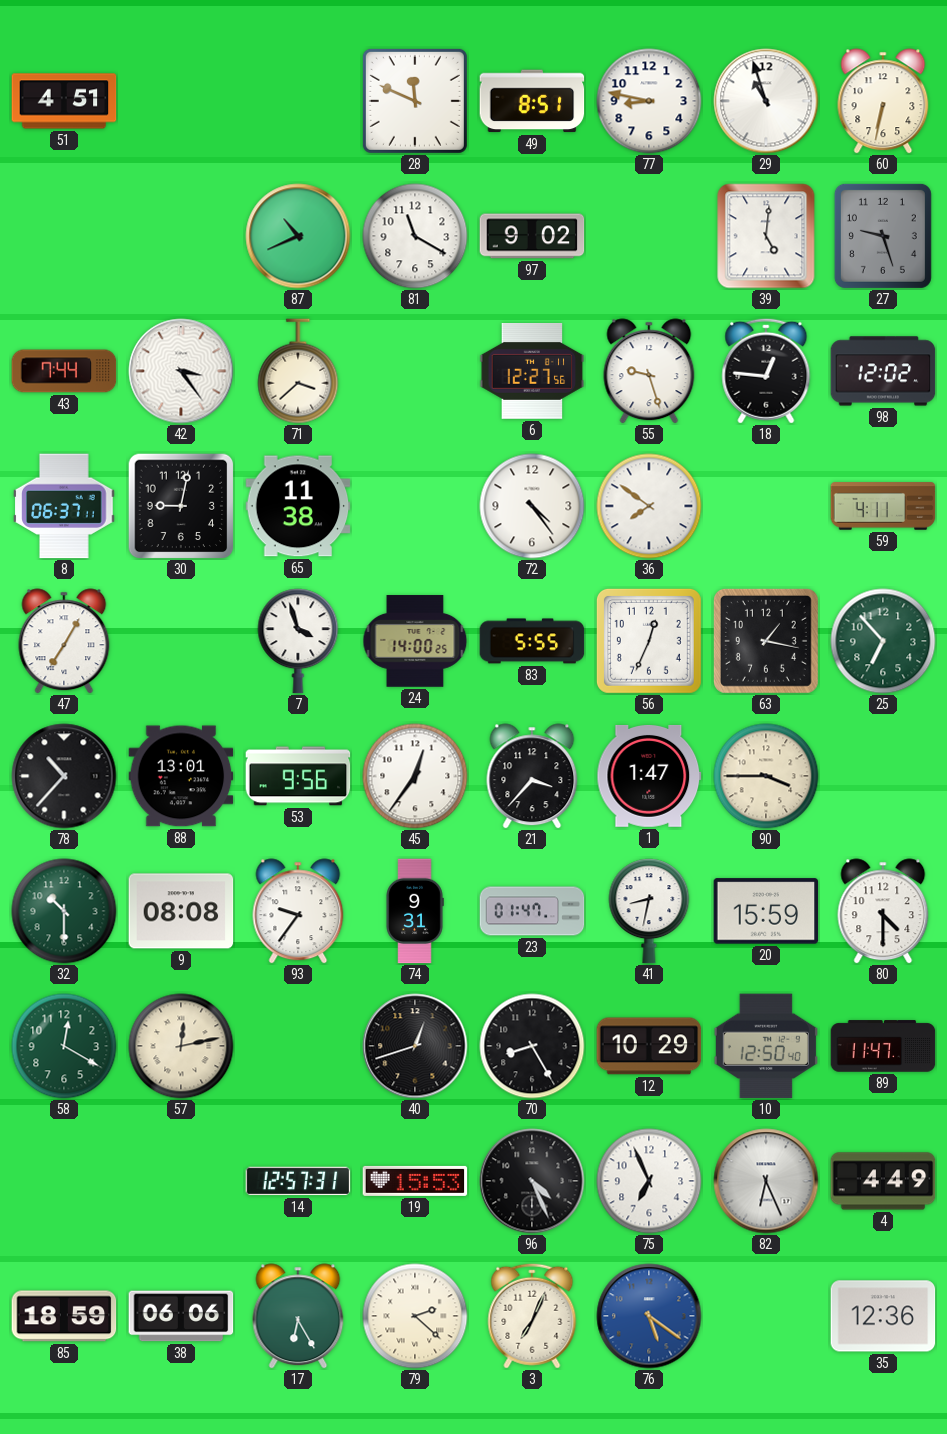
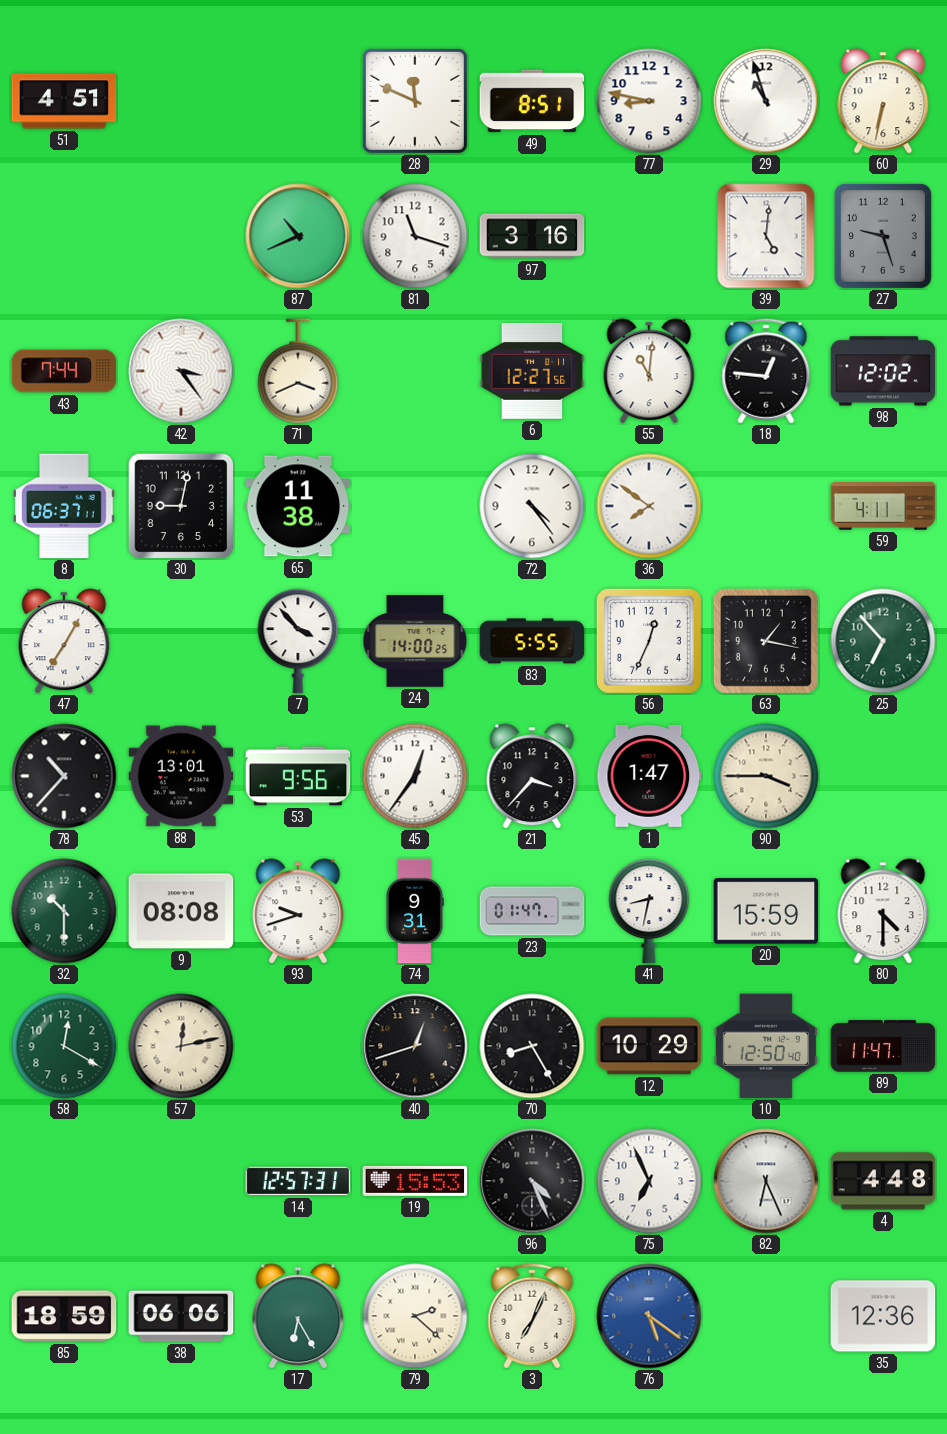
81: 11:20 -> 11:18
97: 9:02 -> 3:16
71: 3:38 -> 3:41
55: 9:27 -> 11:01
7: 3:57 -> 3:53
93: 9:36 -> 9:42
4: 4:49 -> 4:48
